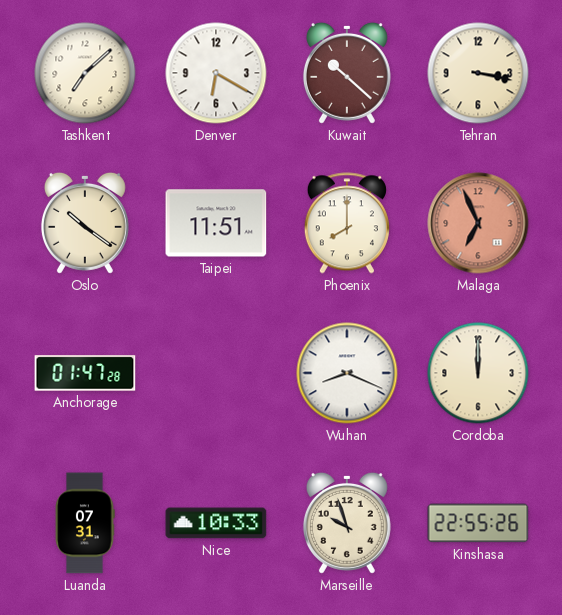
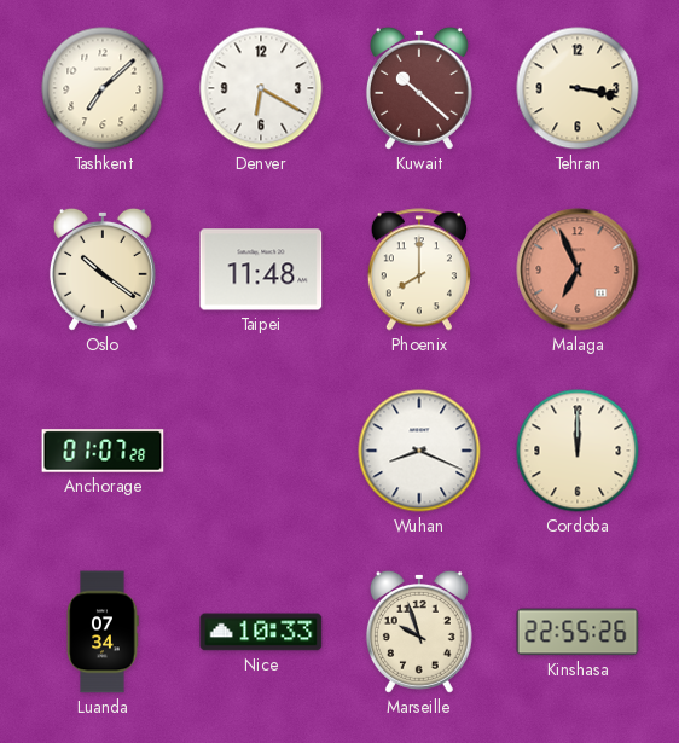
Taipei: 11:51 -> 11:48
Anchorage: 01:47 -> 01:07
Luanda: 07:31 -> 07:34
